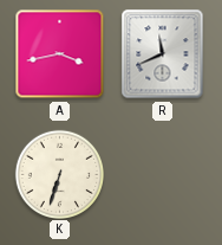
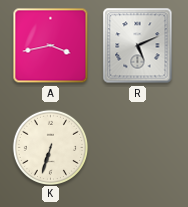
R: 11:41 -> 5:11
